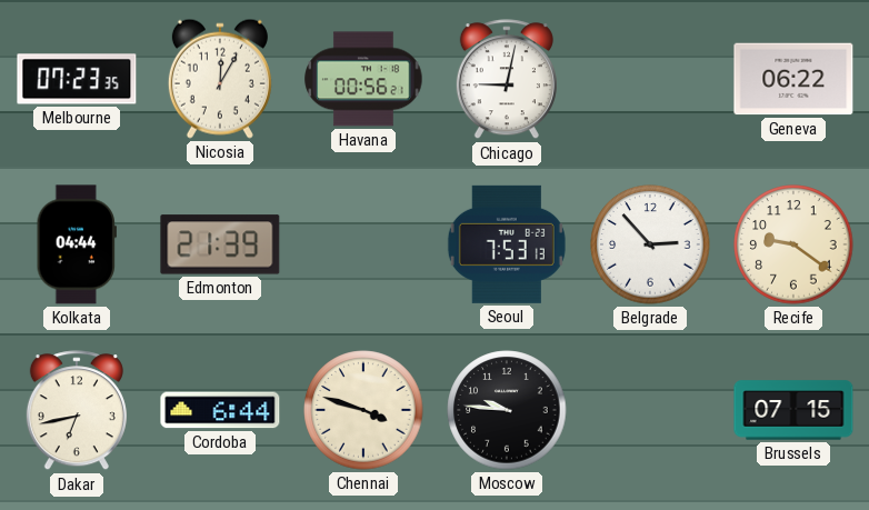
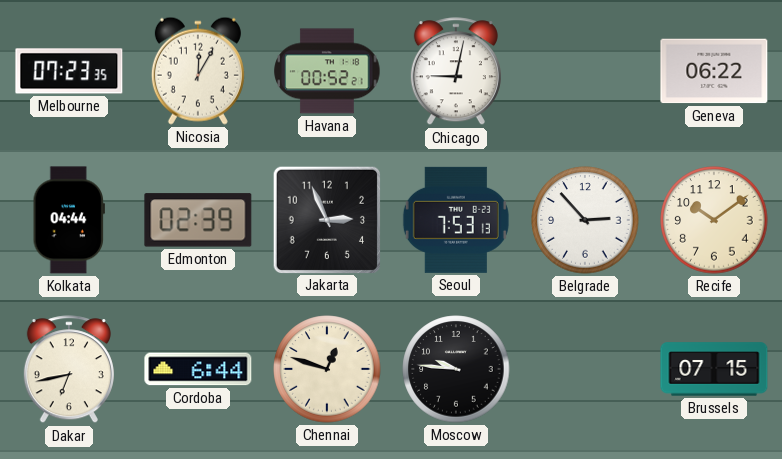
Havana: 00:56 -> 00:52
Edmonton: 21:39 -> 02:39
Jakarta: none -> 2:56
Recife: 9:21 -> 10:09
Chennai: 3:48 -> 12:48
